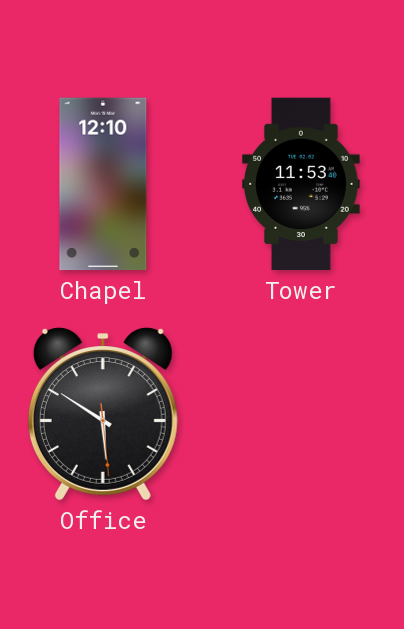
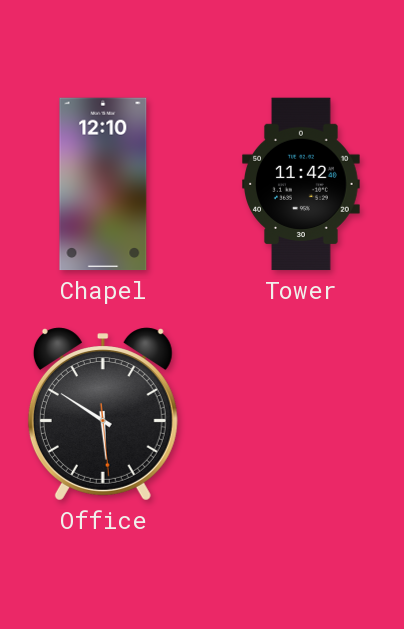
Tower: 11:53 -> 11:42
